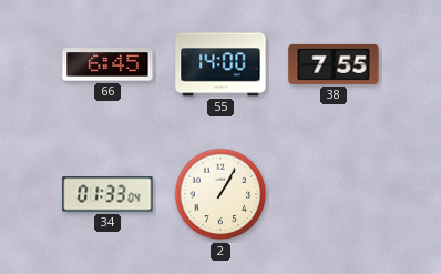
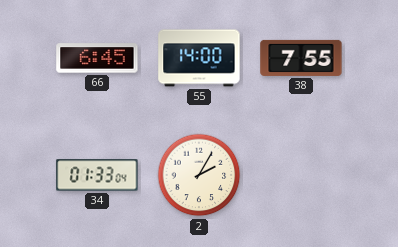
2: 1:05 -> 2:05
